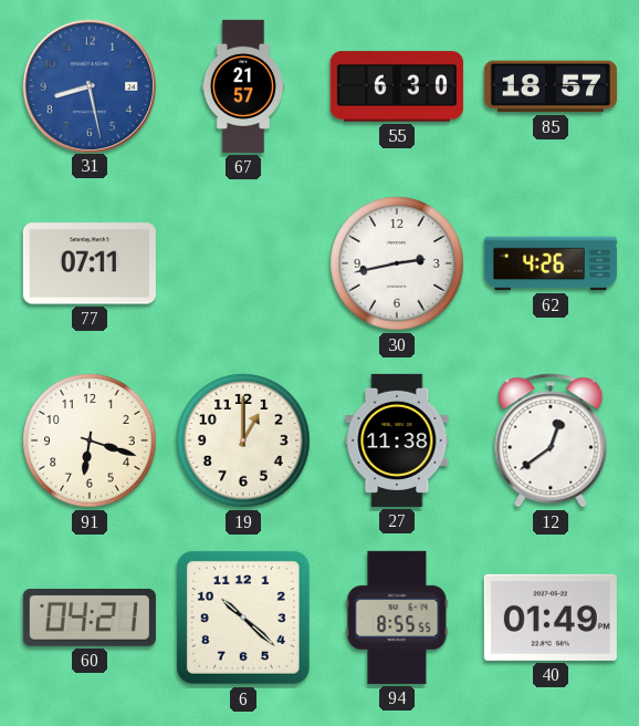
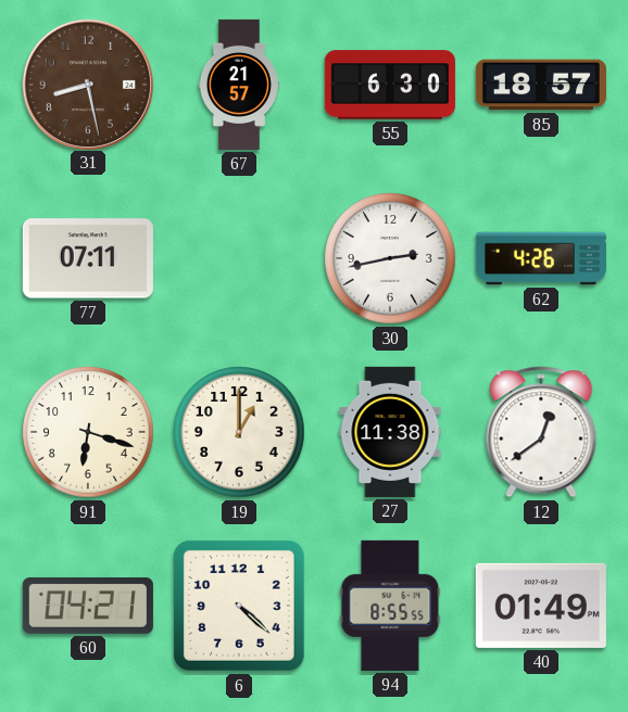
31 dial: blue -> brown
6: 10:22 -> 4:22
